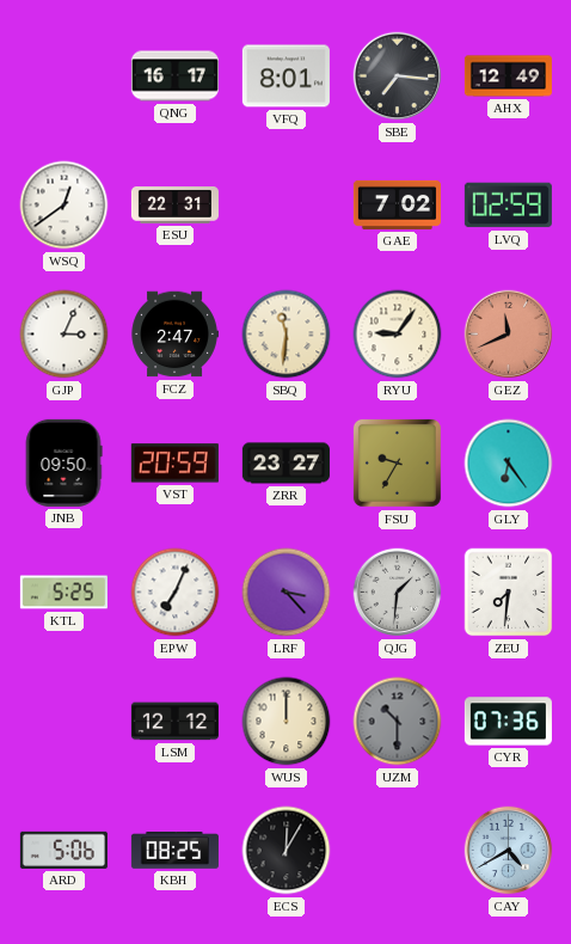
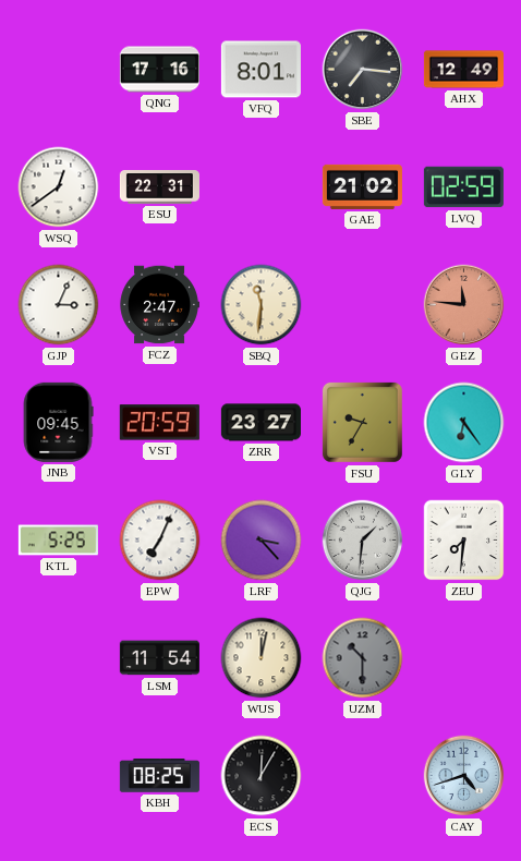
QNG: 16:17 -> 17:16
GAE: 7:02 -> 21:02
RYU: 9:06 -> none
GEZ: 11:41 -> 11:46
JNB: 09:50 -> 09:45
LSM: 12:12 -> 11:54
WUS: 12:00 -> 12:02
CYR: 07:36 -> none
ARD: 5:06 -> none
CAY: 4:40 -> 4:42
